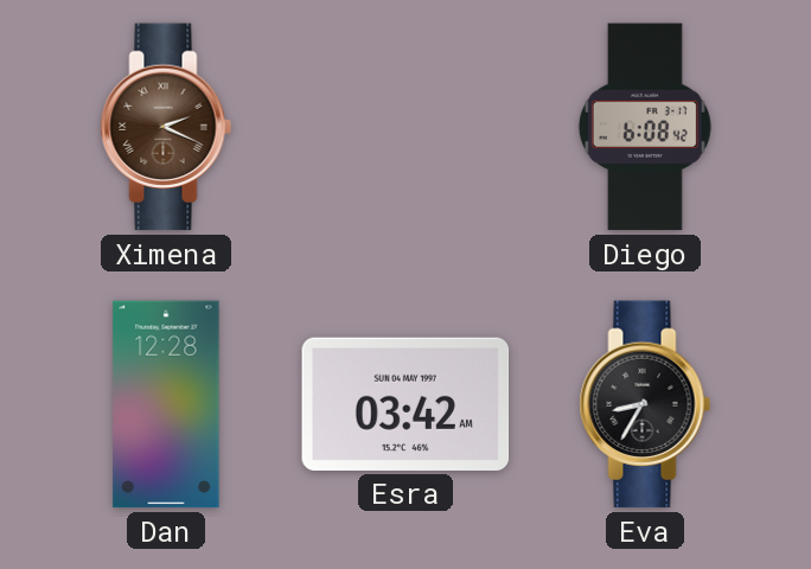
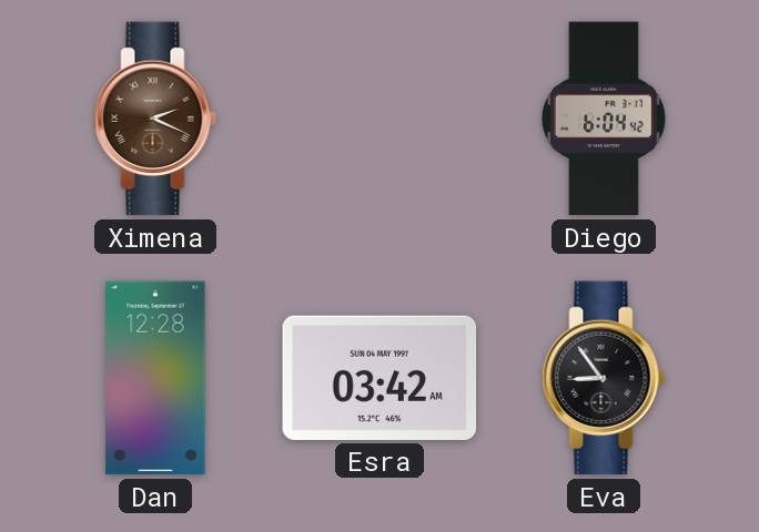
Diego: 6:08 -> 6:04
Eva: 8:35 -> 8:54
